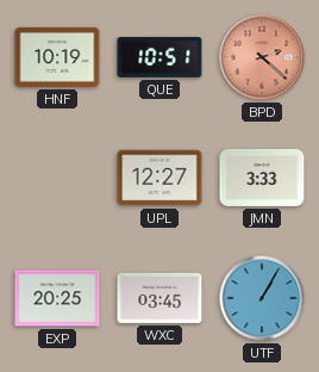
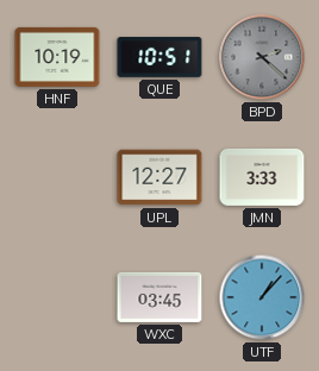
BPD dial: salmon -> grey
EXP: 20:25 -> none
UTF: 1:05 -> 1:07
